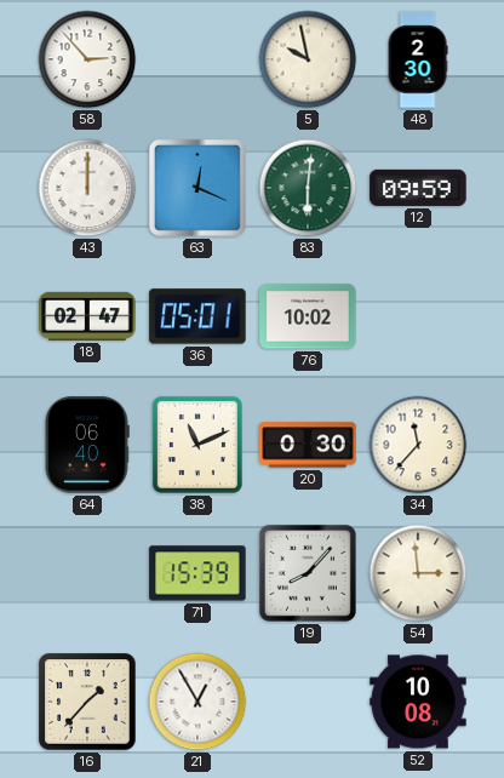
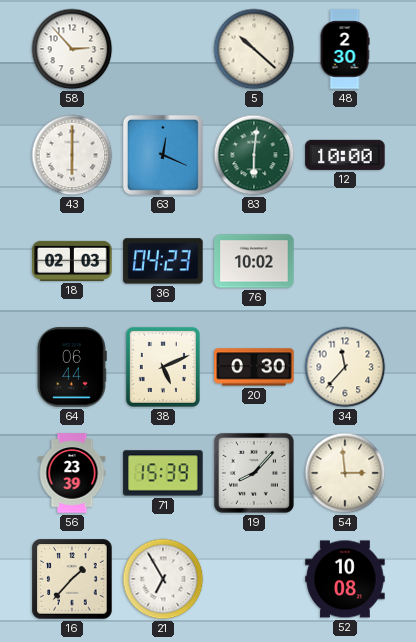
5: 9:58 -> 10:22
43: 12:00 -> 6:00
12: 09:59 -> 10:00
18: 02:47 -> 02:03
36: 05:01 -> 04:23
64: 06:40 -> 06:44
38: 11:11 -> 5:11
56: none -> 23:39
21: 12:55 -> 6:55
